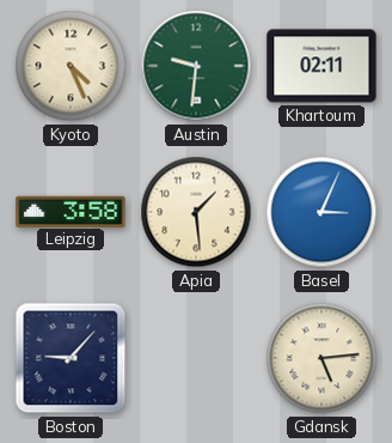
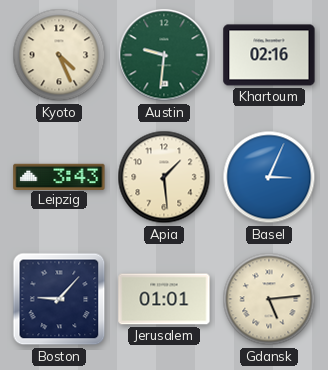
Khartoum: 02:11 -> 02:16
Leipzig: 3:58 -> 3:43
Jerusalem: none -> 01:01
